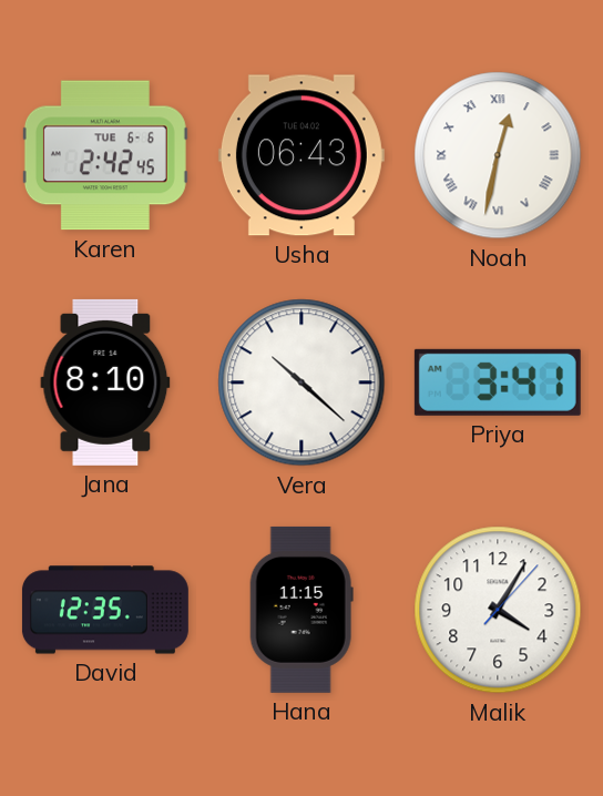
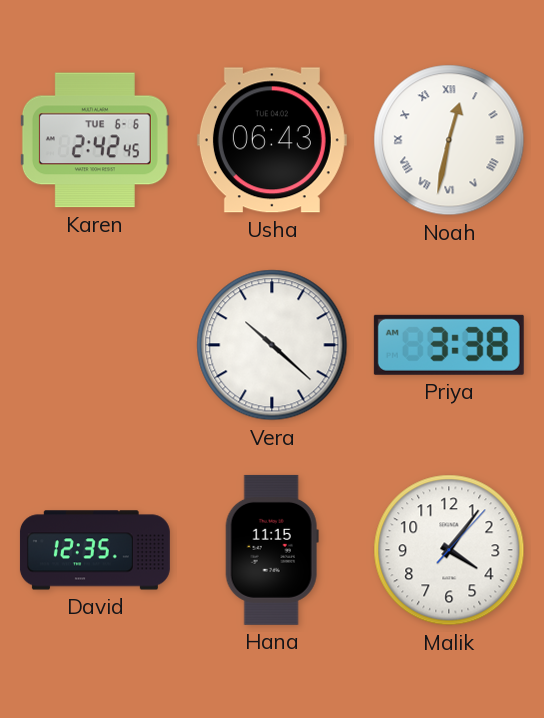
Jana: 8:10 -> none
Priya: 3:41 -> 3:38
Malik: 4:05 -> 4:06
